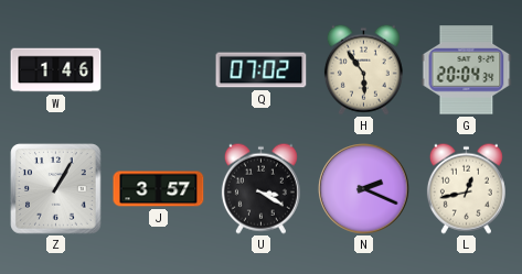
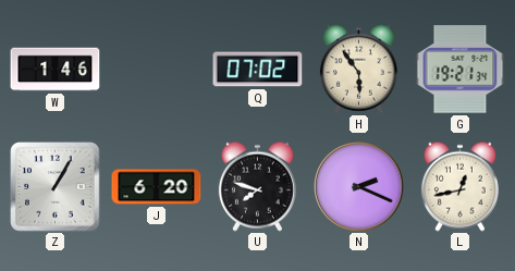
G: 20:04 -> 19:21
J: 3:57 -> 6:20
U: 3:20 -> 7:48
